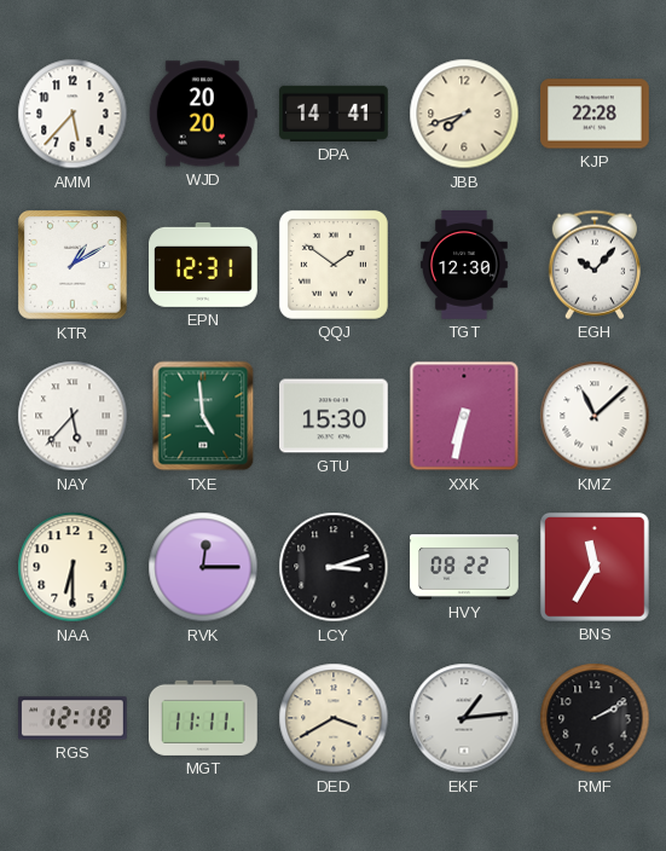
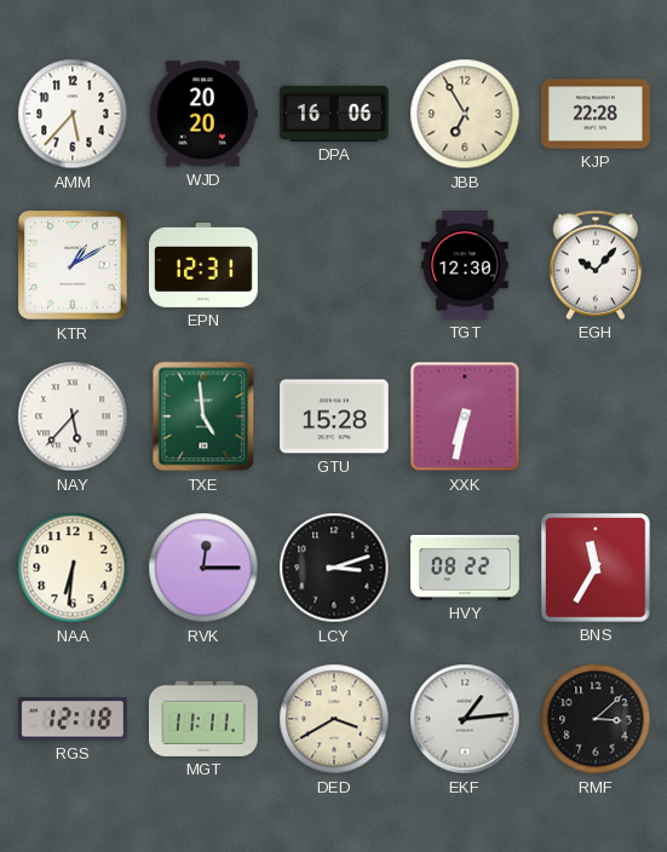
DPA: 14:41 -> 16:06
JBB: 7:42 -> 6:55
QQJ: 1:51 -> none
GTU: 15:30 -> 15:28
KMZ: 11:08 -> none
NAA: 6:30 -> 6:31
RMF: 2:10 -> 3:08
